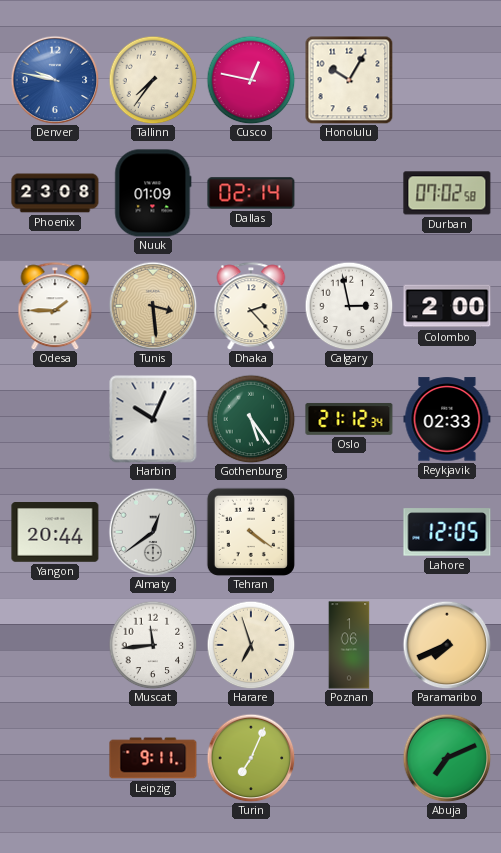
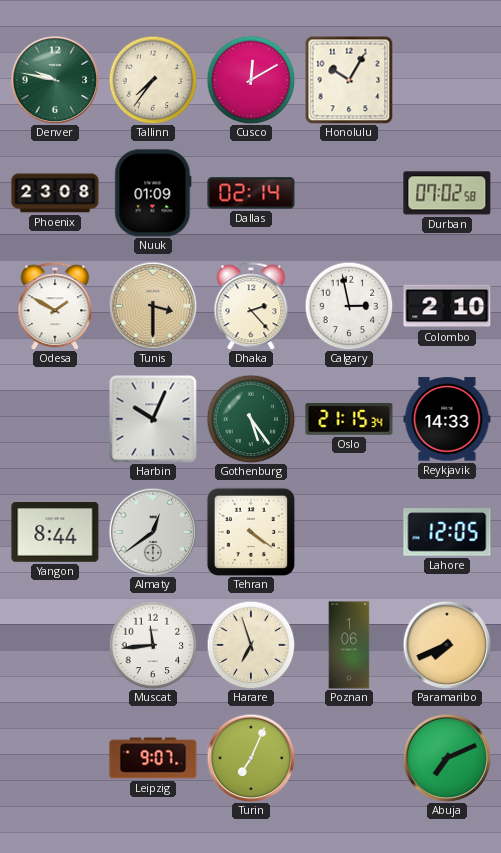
Denver dial: blue -> green
Cusco: 12:47 -> 12:10
Odesa: 1:45 -> 1:50
Tunis: 3:29 -> 3:30
Colombo: 2:00 -> 2:10
Oslo: 21:12 -> 21:15
Reykjavik: 02:33 -> 14:33
Yangon: 20:44 -> 8:44
Leipzig: 9:11 -> 9:07
